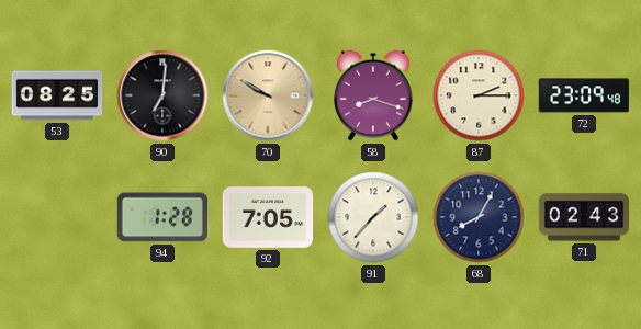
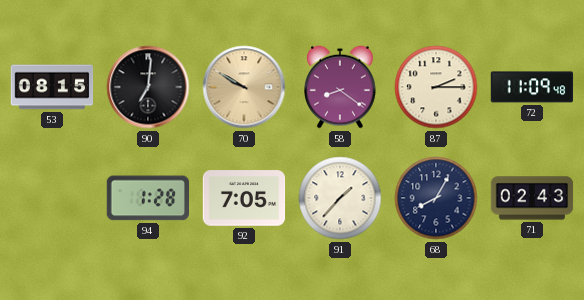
53: 08:25 -> 08:15
58: 8:18 -> 8:21
72: 23:09 -> 11:09
